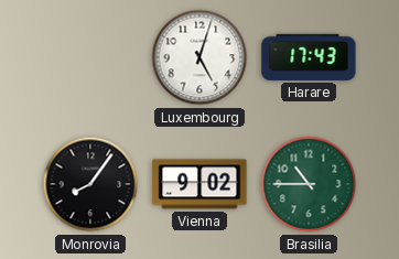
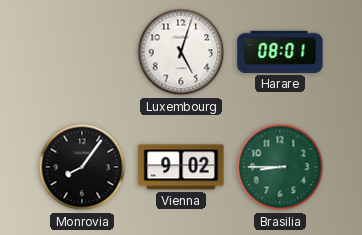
Harare: 17:43 -> 08:01
Brasilia: 10:45 -> 8:45
